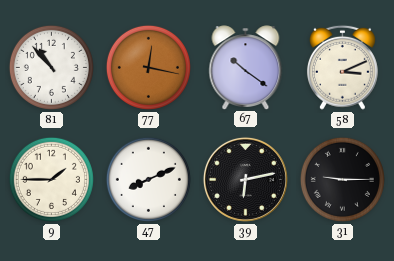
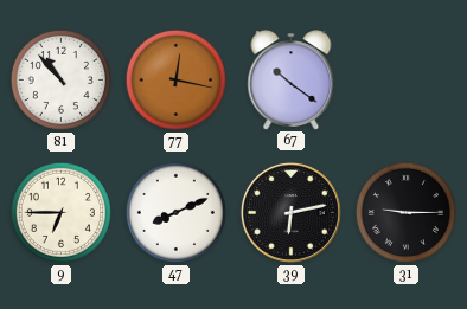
58: 3:11 -> none
9: 1:45 -> 6:45
